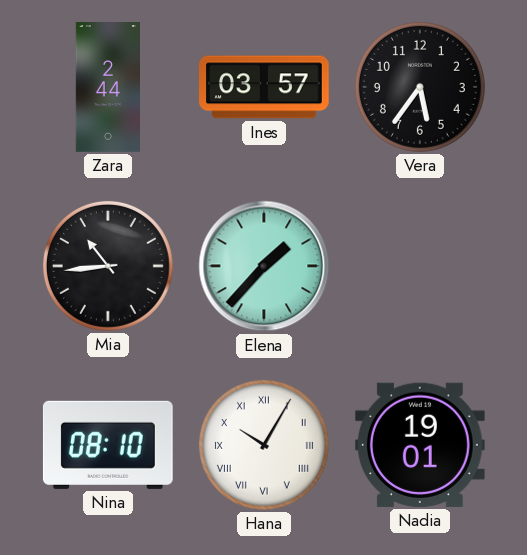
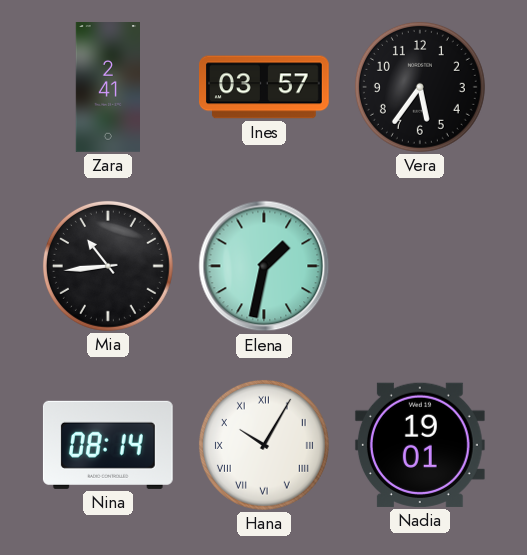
Zara: 2:44 -> 2:41
Elena: 1:37 -> 1:32
Nina: 08:10 -> 08:14
